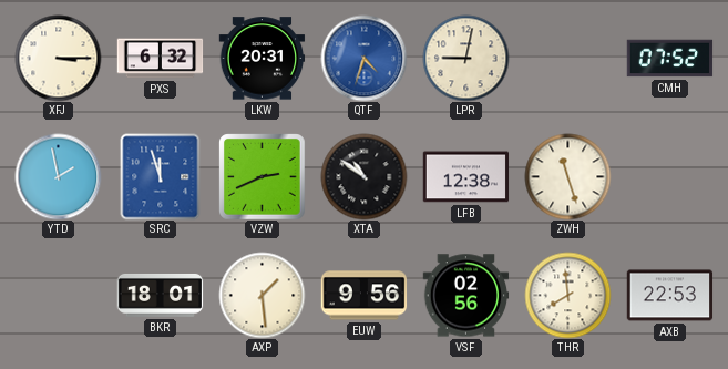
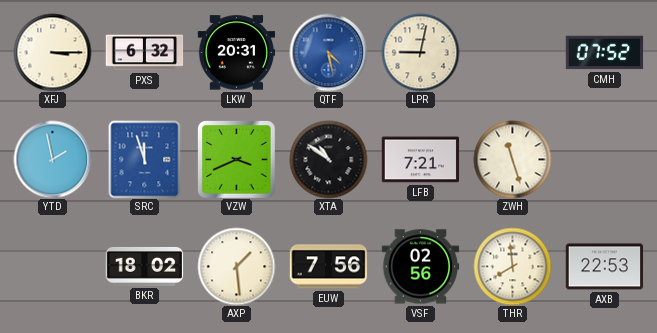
QTF: 4:33 -> 4:28
VZW: 2:41 -> 3:41
LFB: 12:38 -> 7:21
BKR: 18:01 -> 18:02
EUW: 9:56 -> 7:56
